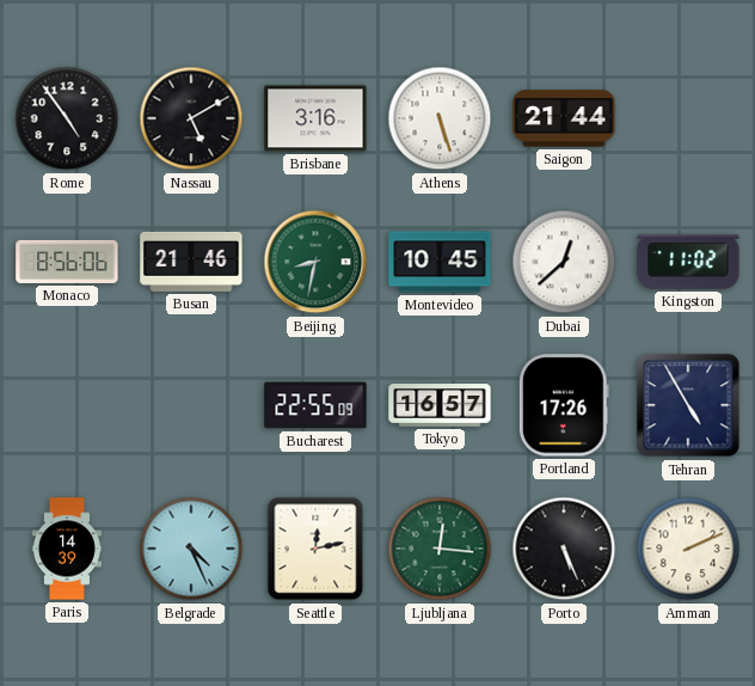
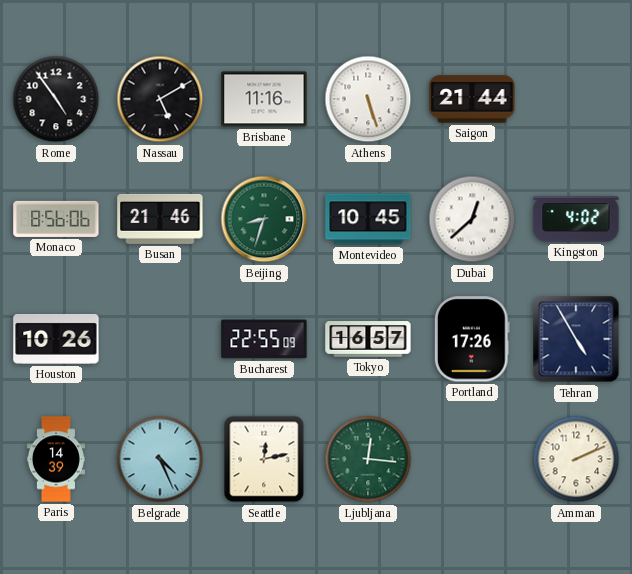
Brisbane: 3:16 -> 11:16
Beijing: 8:32 -> 8:33
Kingston: 11:02 -> 4:02
Houston: none -> 10:26
Porto: 5:26 -> none
